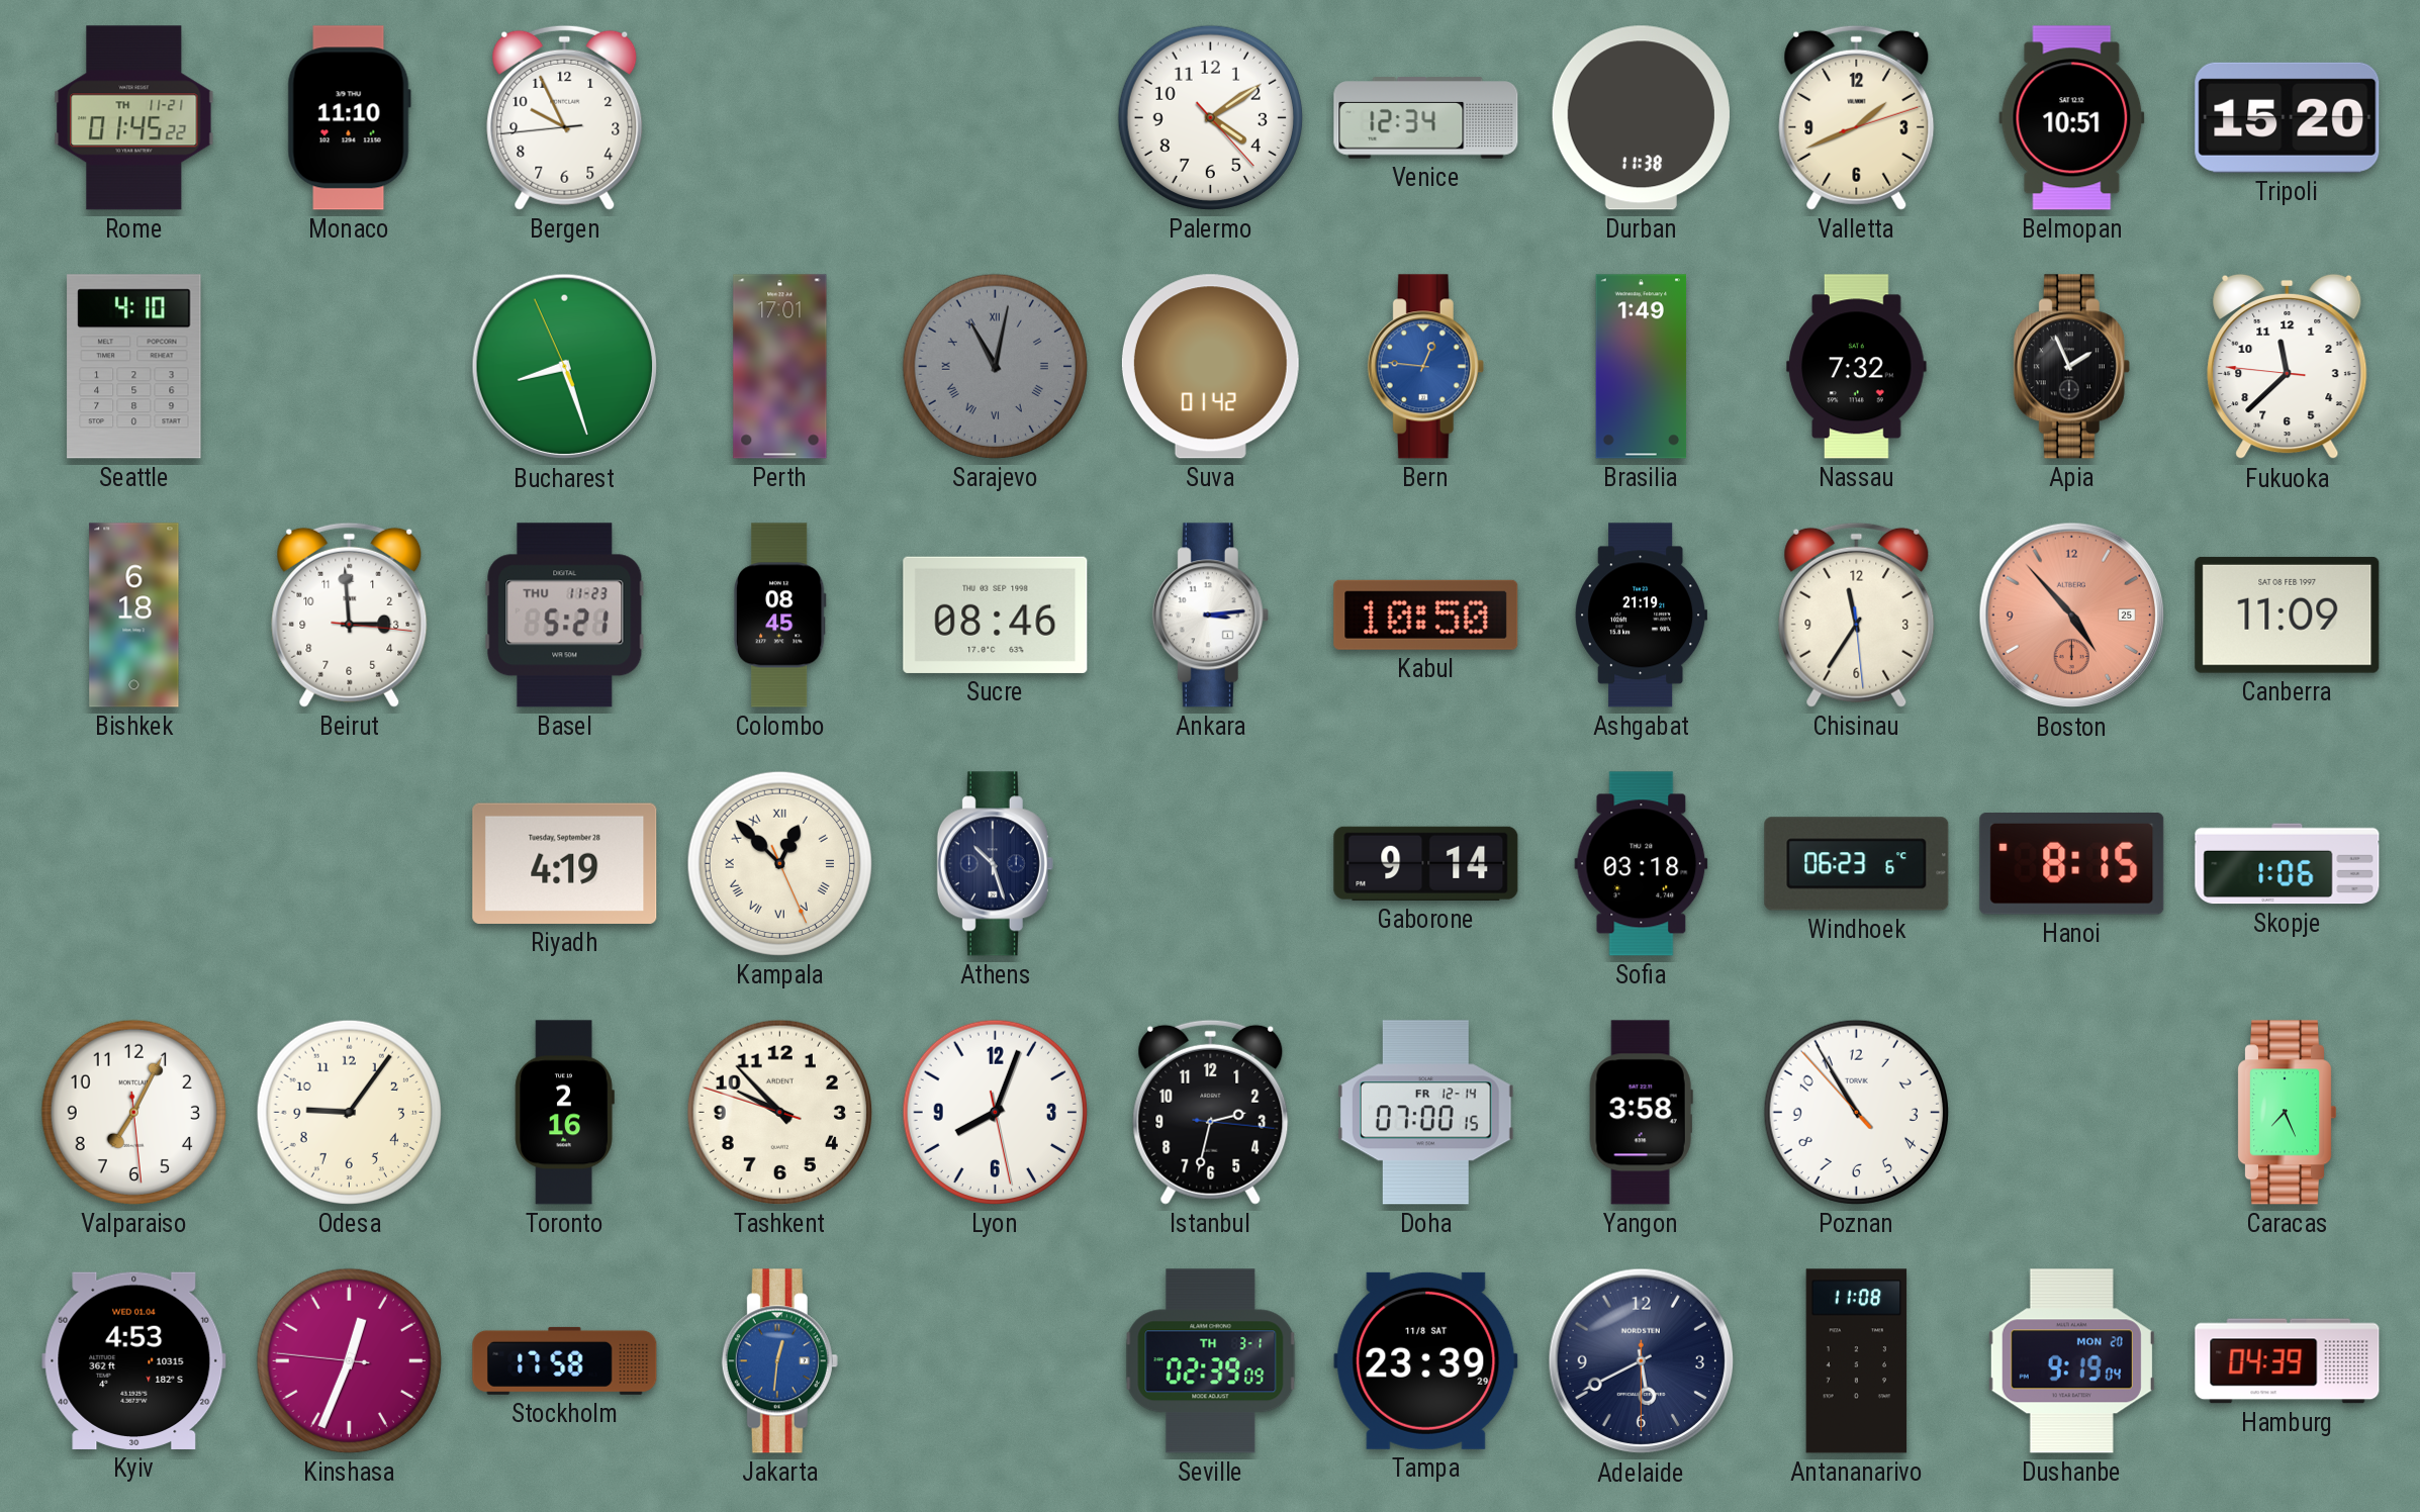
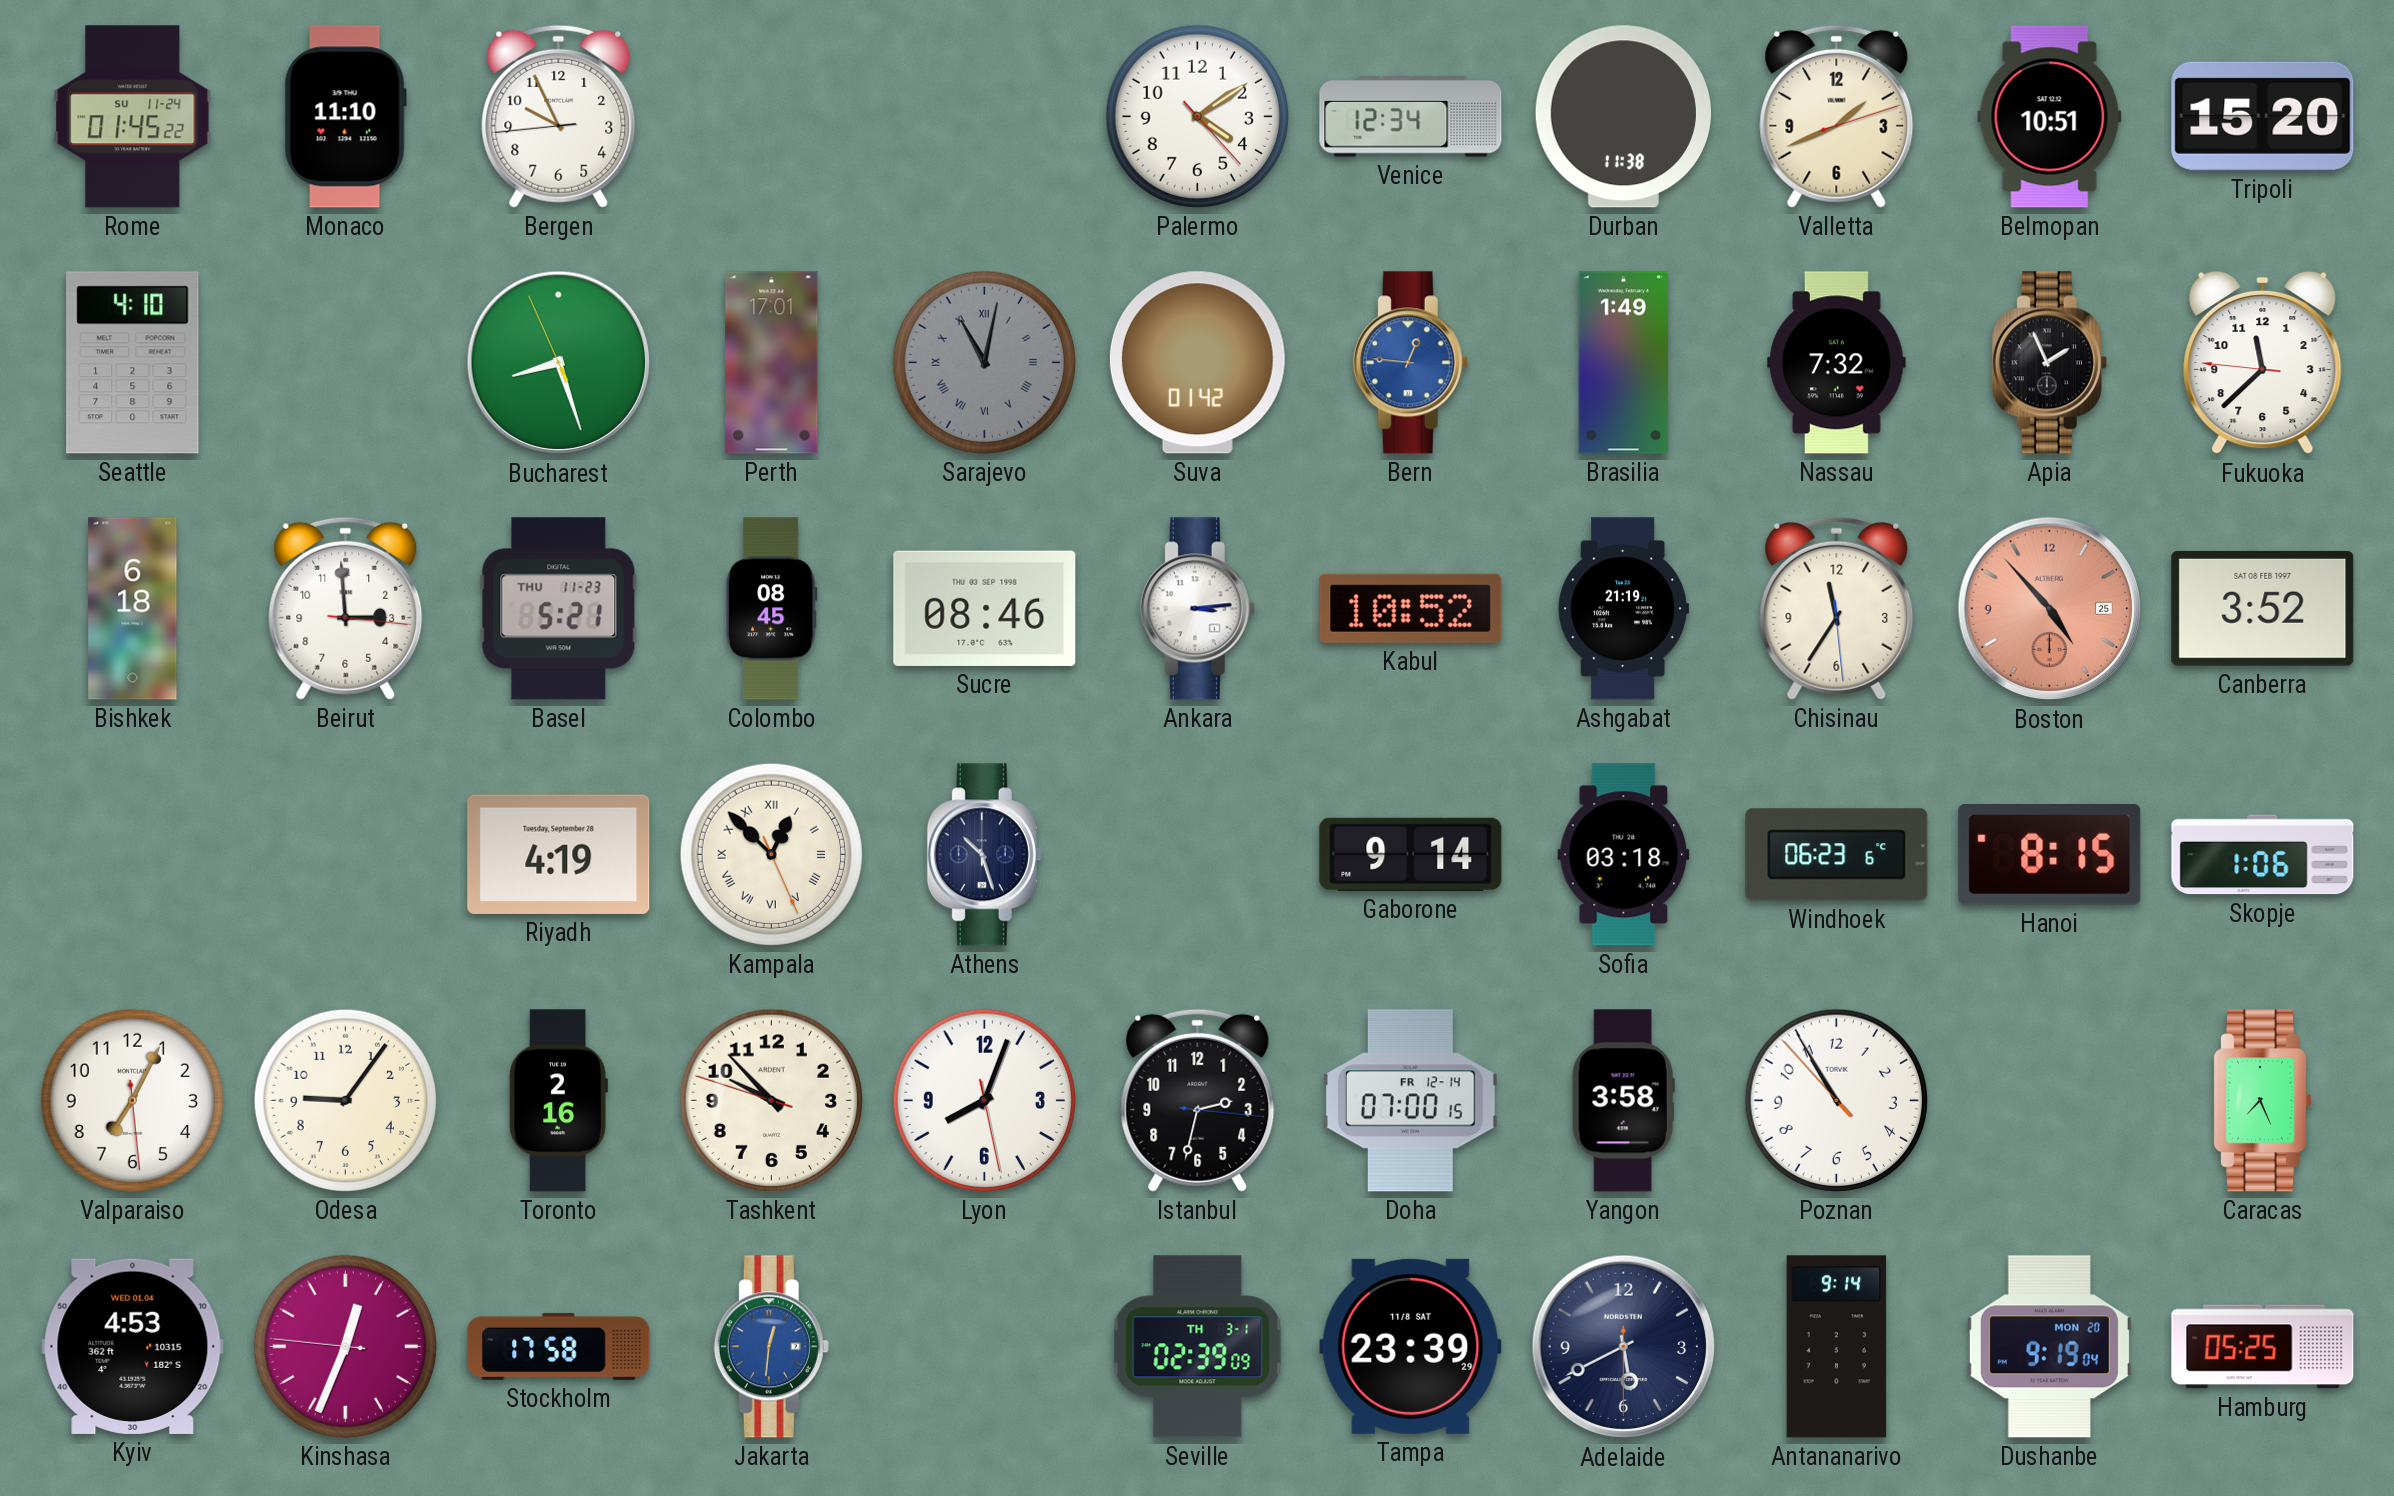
Rome date: TH 11-21 -> SU 11-24
Kabul: 10:50 -> 10:52
Canberra: 11:09 -> 3:52
Antananarivo: 11:08 -> 9:14
Hamburg: 04:39 -> 05:25
